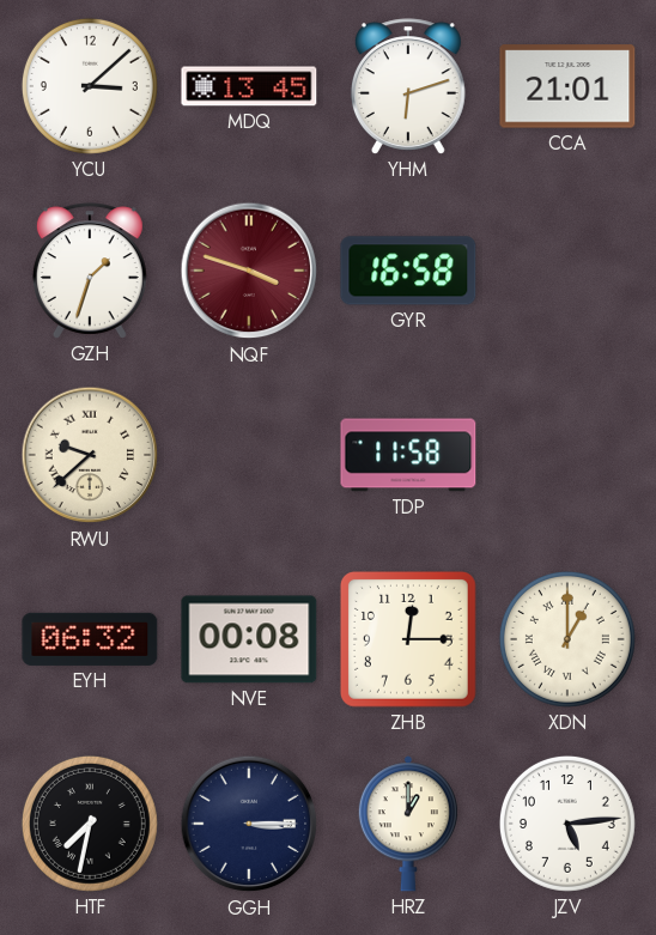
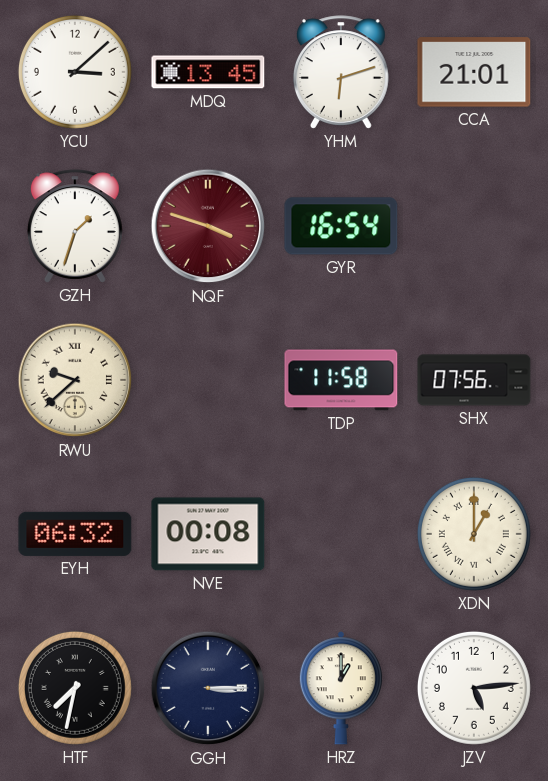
GYR: 16:58 -> 16:54
SHX: none -> 07:56
ZHB: 12:15 -> none
